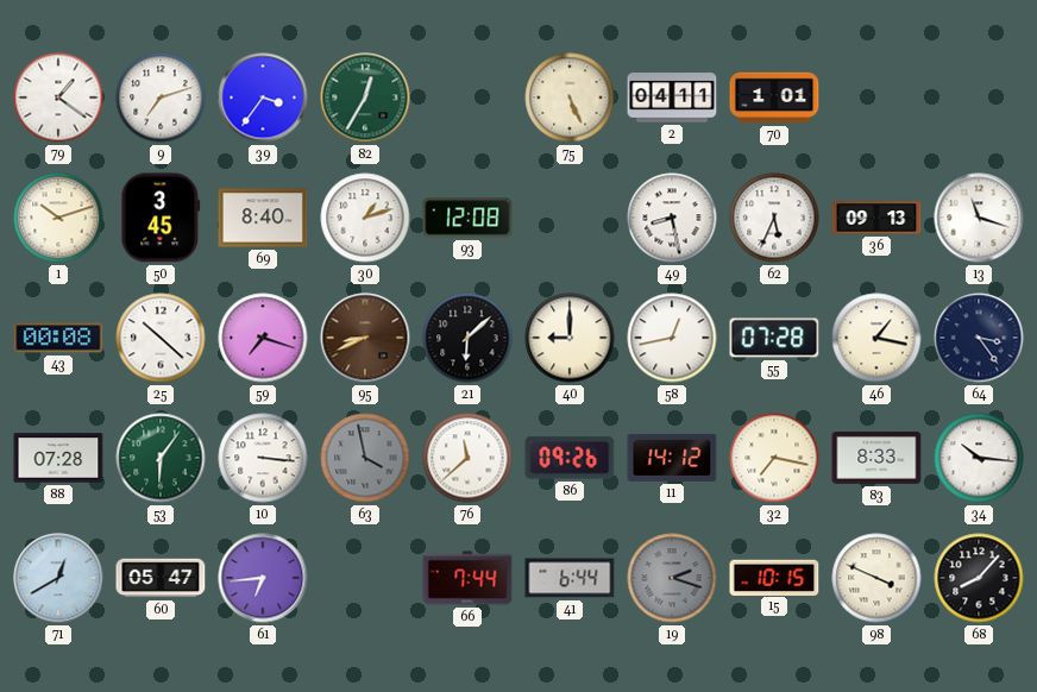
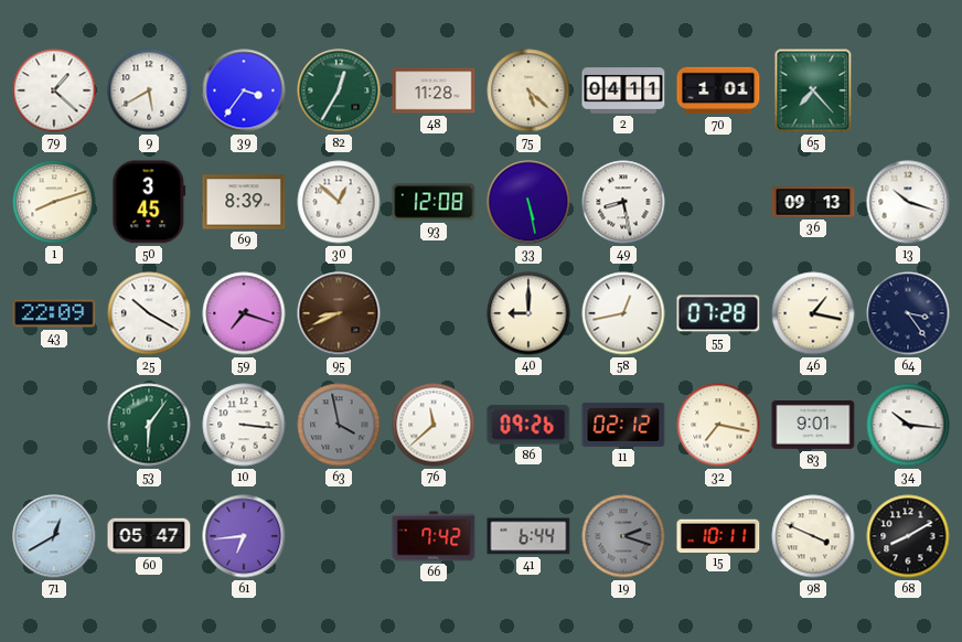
79: 1:21 -> 1:22
9: 7:12 -> 5:40
48: none -> 11:28
75: 5:26 -> 5:22
65: none -> 7:23
1: 10:12 -> 8:12
69: 8:40 -> 8:39
30: 1:12 -> 12:52
33: none -> 5:28
62: 5:34 -> none
13: 11:18 -> 10:18
43: 00:08 -> 22:09
25: 10:22 -> 10:20
21: 6:08 -> none
88: 07:28 -> none
11: 14:12 -> 02:12
83: 8:33 -> 9:01
66: 7:44 -> 7:42
15: 10:15 -> 10:11
68: 8:07 -> 8:10
